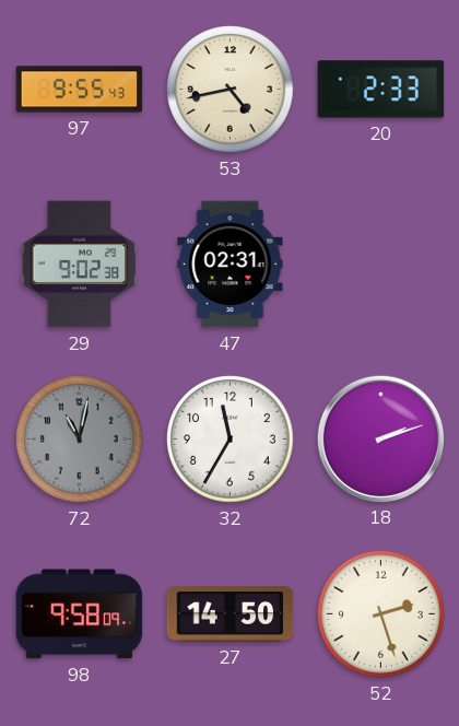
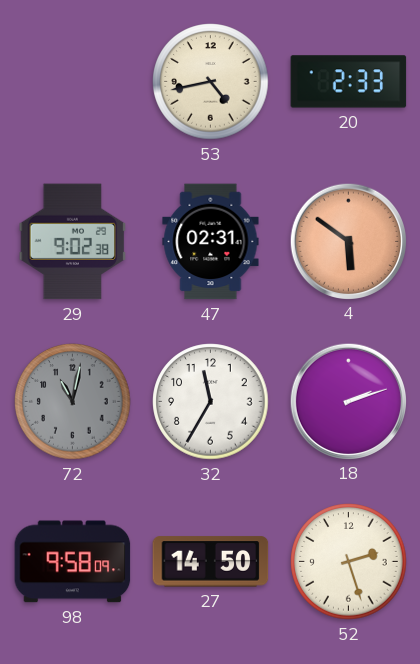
97: 9:55 -> none
4: none -> 5:51
